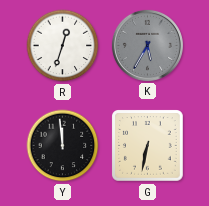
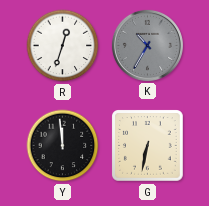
K: 5:35 -> 10:35
